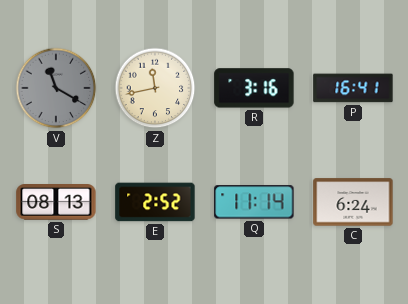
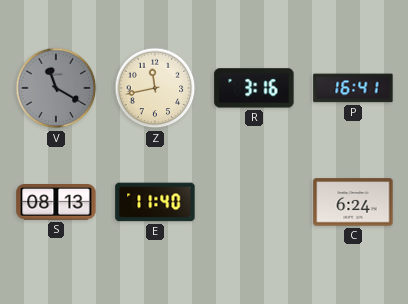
E: 2:52 -> 11:40
Q: 11:14 -> none
